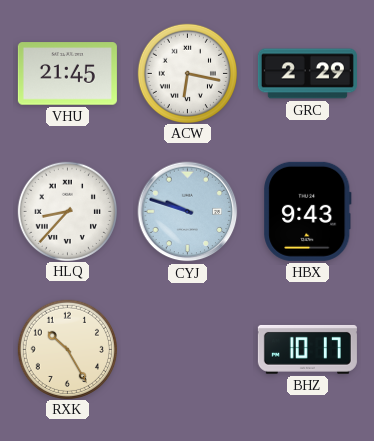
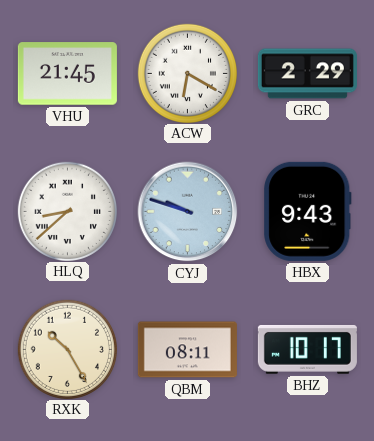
ACW: 6:17 -> 6:20
HLQ: 8:37 -> 8:38
QBM: none -> 08:11
